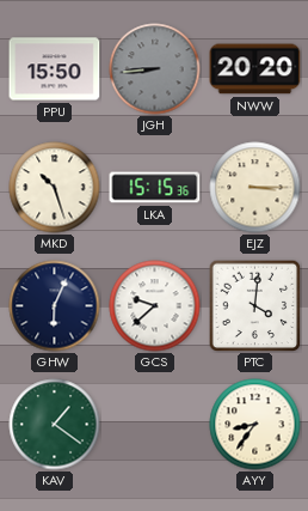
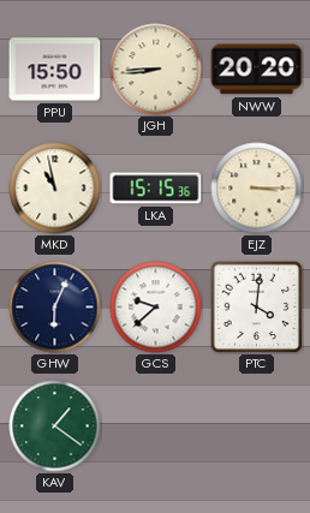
JGH dial: grey -> cream
MKD: 10:27 -> 10:58
AYY: 8:36 -> none
